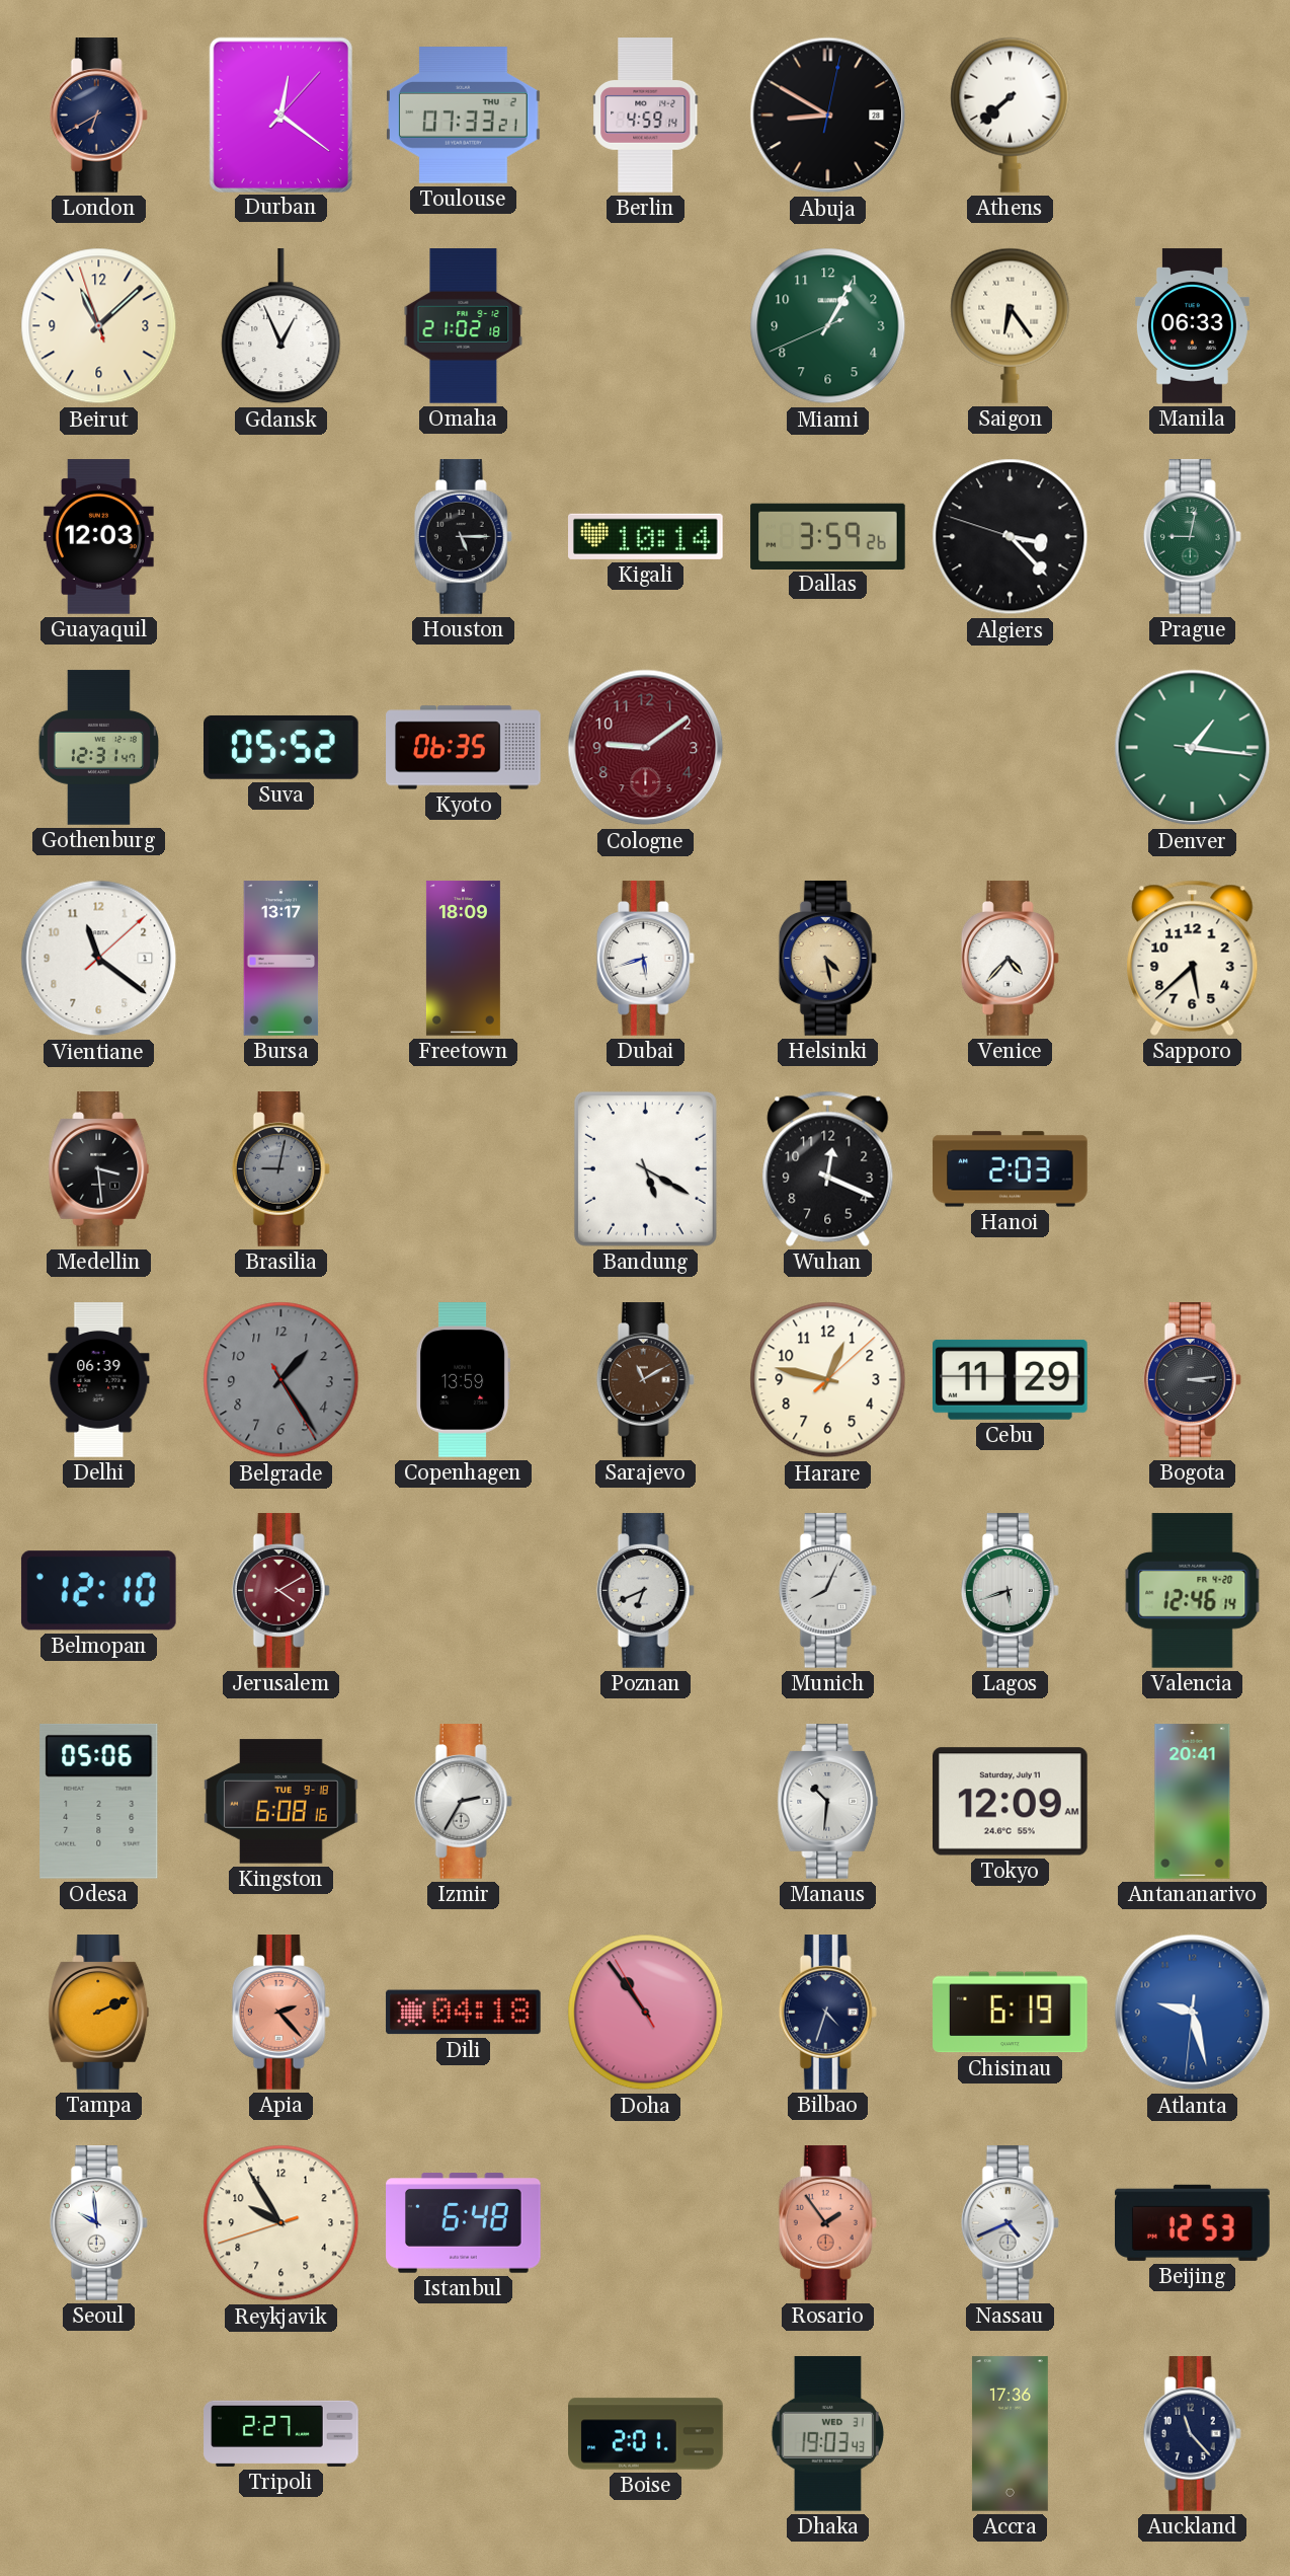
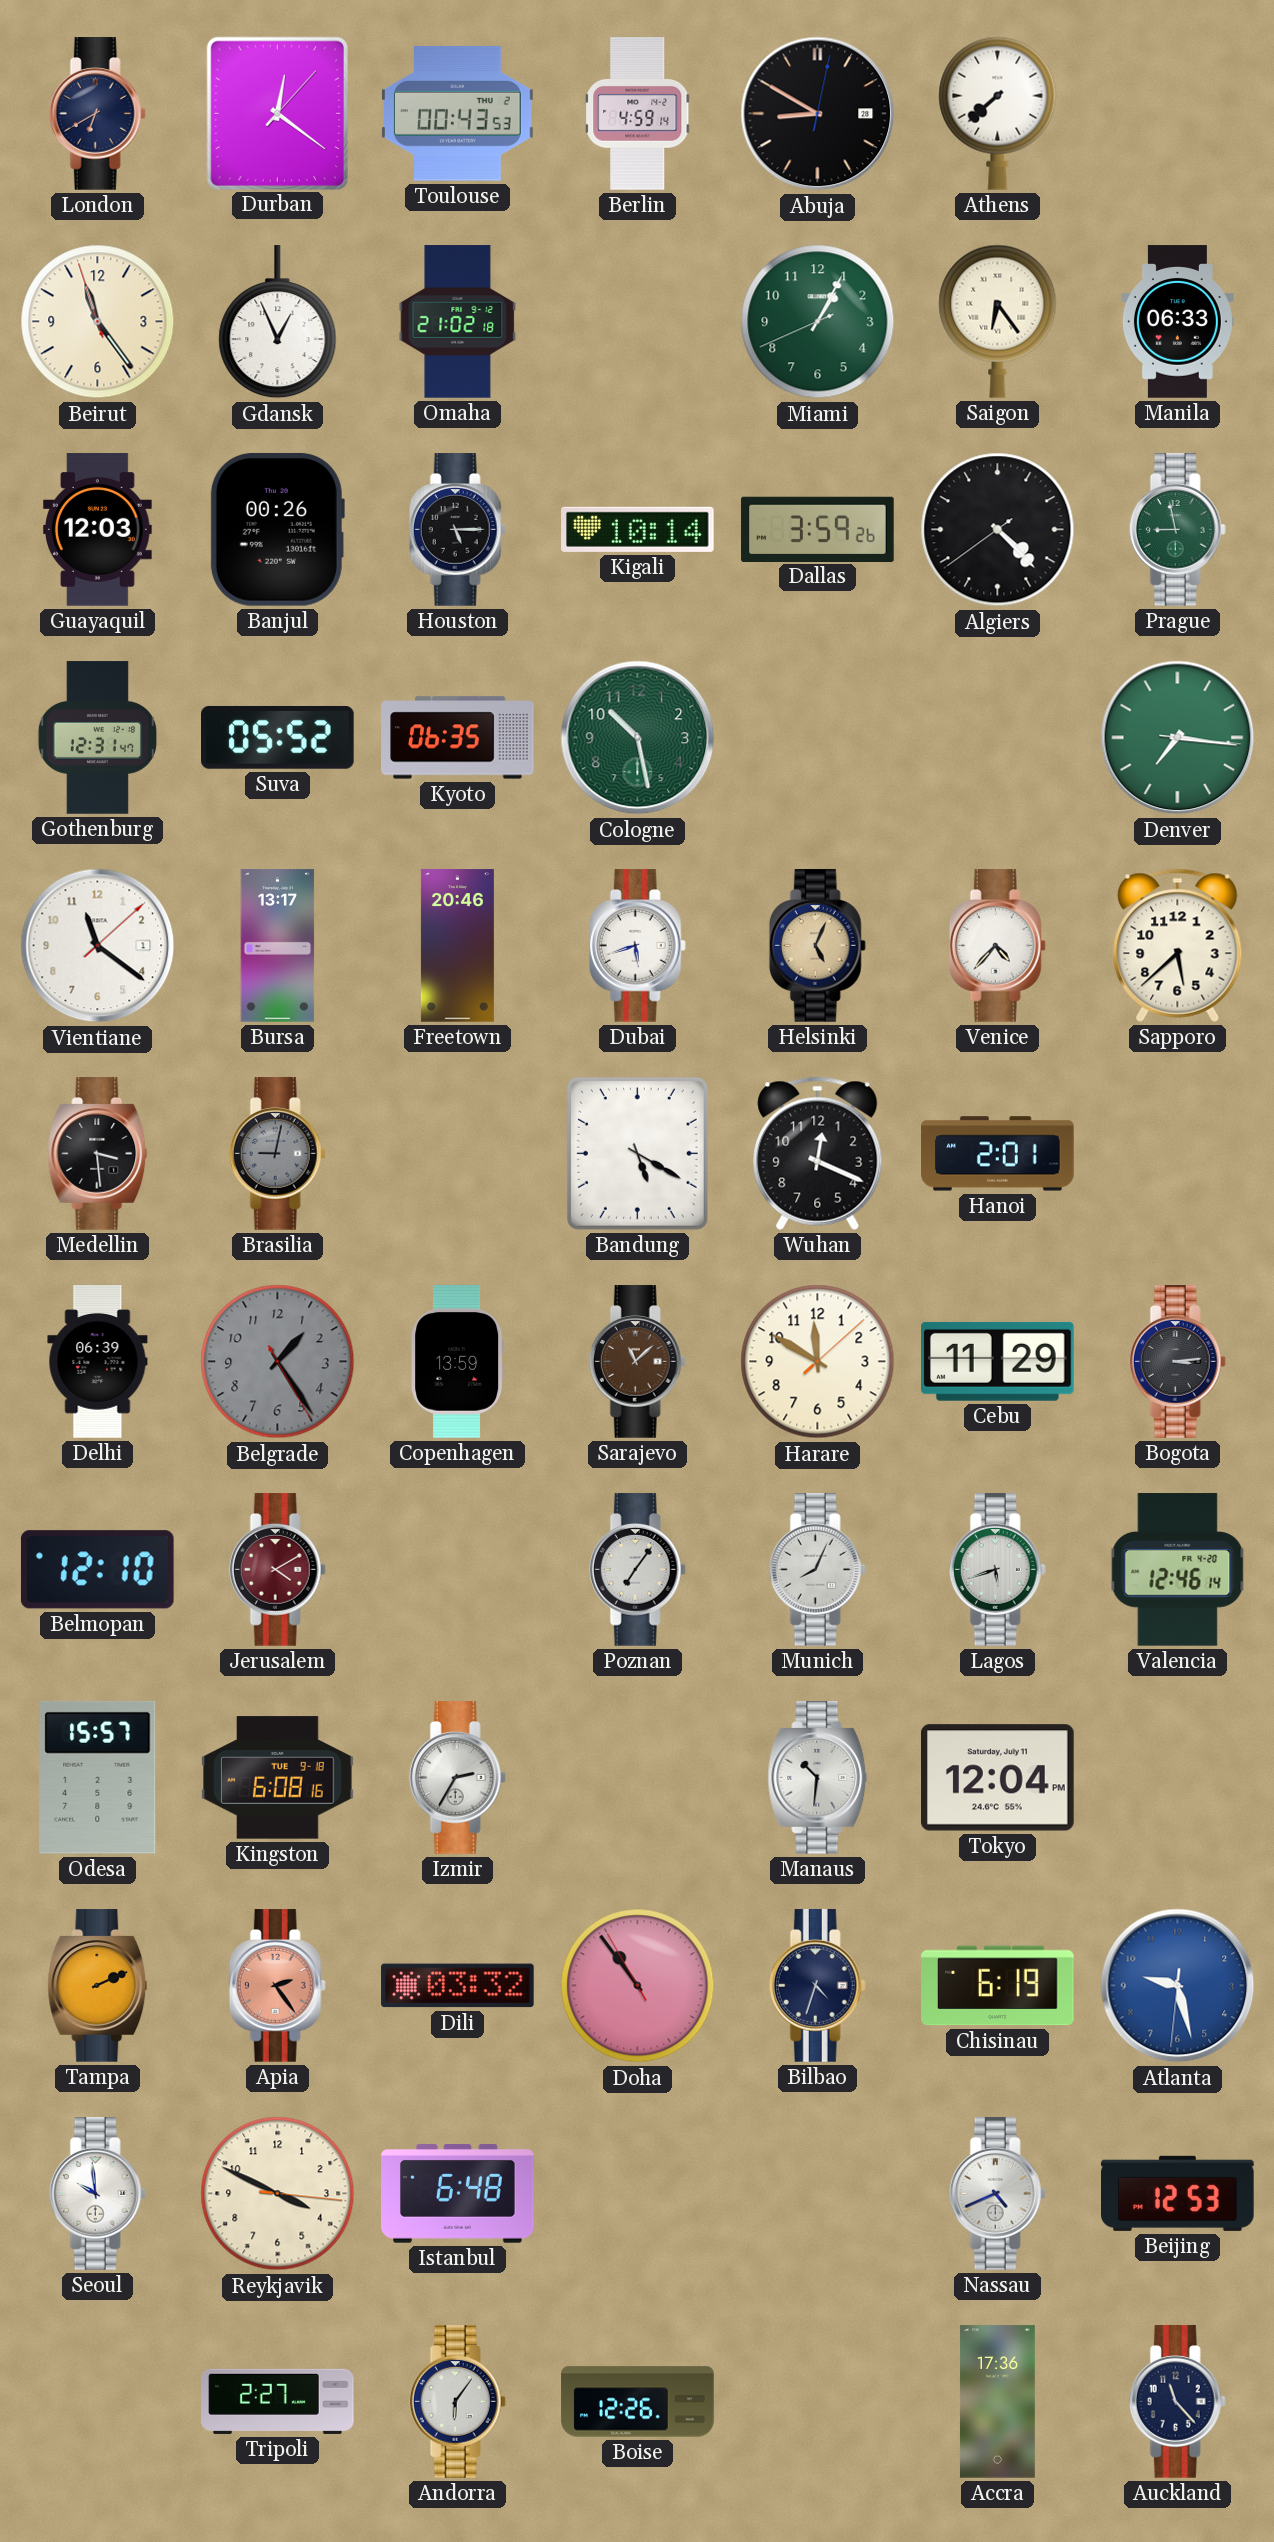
Toulouse: 07:33 -> 00:43
Beirut: 11:07 -> 11:23
Banjul: none -> 00:26
Algiers: 3:22 -> 4:22
Prague: 9:02 -> 8:58
Cologne: 9:09 -> 10:28
Cologne dial: burgundy -> green
Denver: 1:16 -> 7:16
Freetown: 18:09 -> 20:46
Helsinki: 4:28 -> 5:04
Hanoi: 2:03 -> 2:01
Sarajevo: 11:10 -> 11:08
Harare: 12:47 -> 11:50
Poznan: 6:41 -> 7:06
Odesa: 05:06 -> 15:57
Tokyo: 12:09 -> 12:04
Antananarivo: 20:41 -> none
Apia: 2:23 -> 2:24
Dili: 04:18 -> 03:32
Reykjavik: 9:54 -> 3:49
Rosario: 1:54 -> none
Andorra: none -> 6:06
Boise: 2:01 -> 12:26
Dhaka: 19:03 -> none
